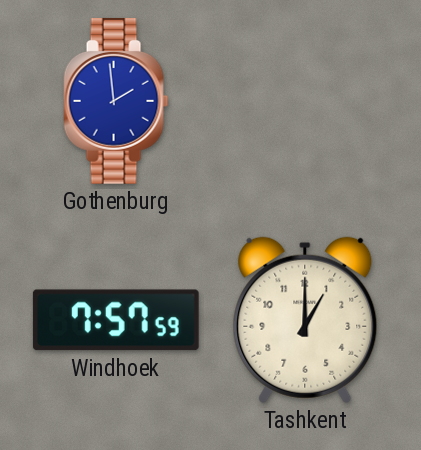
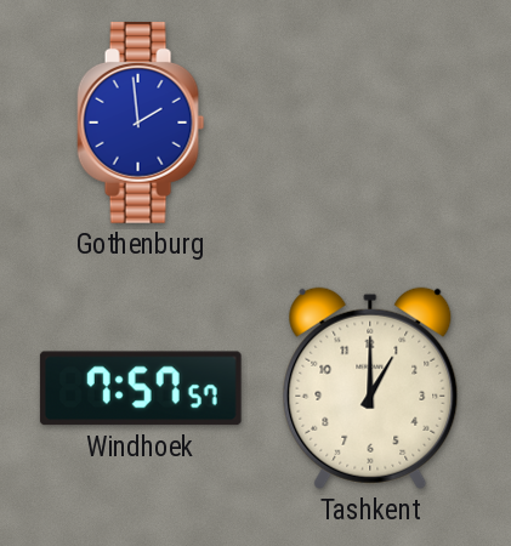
Windhoek: 7:57:59 -> 7:57:57
